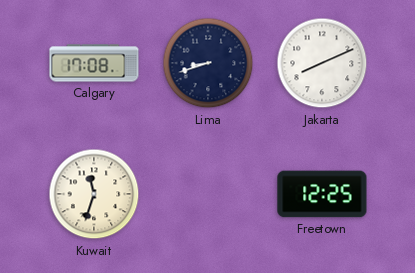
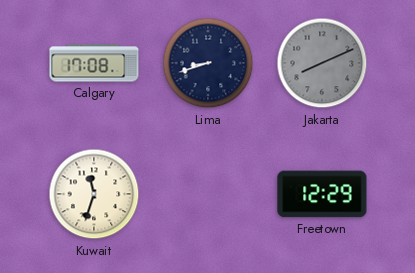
Jakarta dial: white -> grey
Freetown: 12:25 -> 12:29
